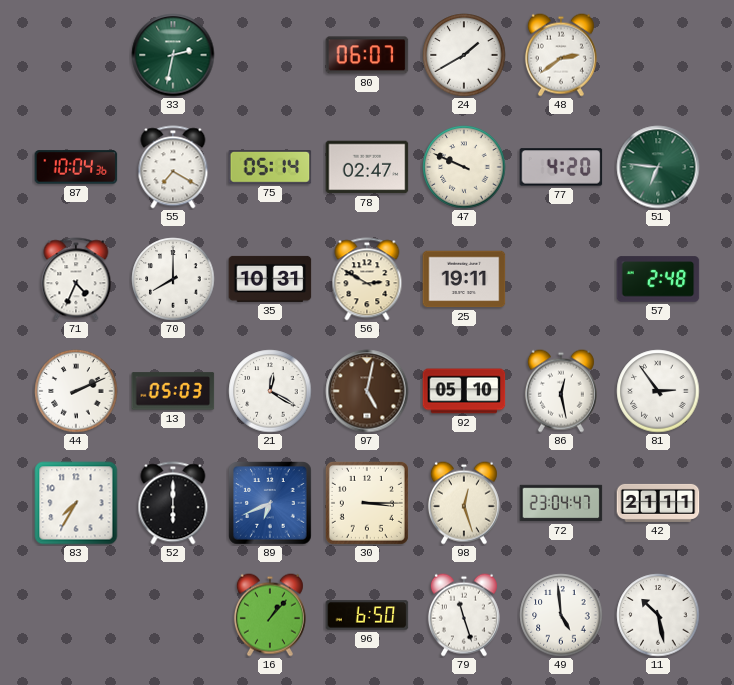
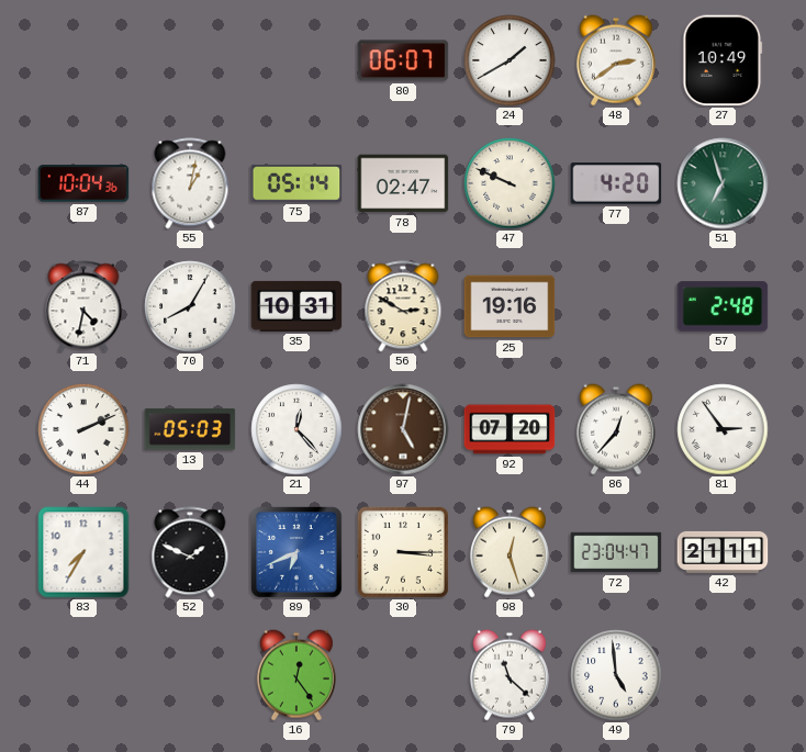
33: 2:32 -> none
27: none -> 10:49
55: 7:20 -> 1:02
51: 6:46 -> 6:57
71: 4:34 -> 4:32
70: 8:00 -> 8:05
25: 19:11 -> 19:16
21: 12:20 -> 12:23
92: 05:10 -> 07:20
86: 12:28 -> 12:37
52: 6:00 -> 1:49
16: 1:07 -> 12:24
96: 6:50 -> none
79: 11:27 -> 11:22
11: 10:28 -> none
